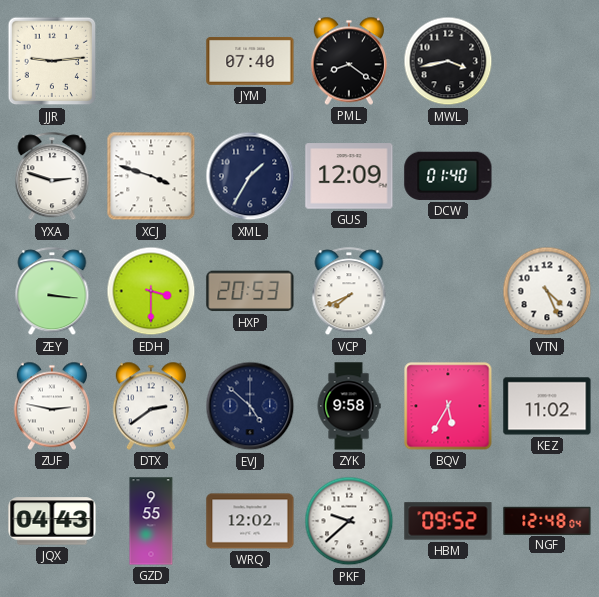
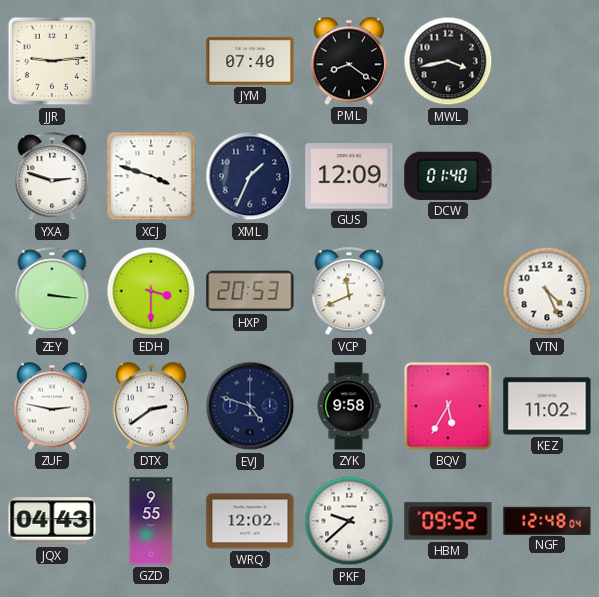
XML: 1:35 -> 1:34
VCP: 7:41 -> 11:41
EVJ: 4:52 -> 4:48
